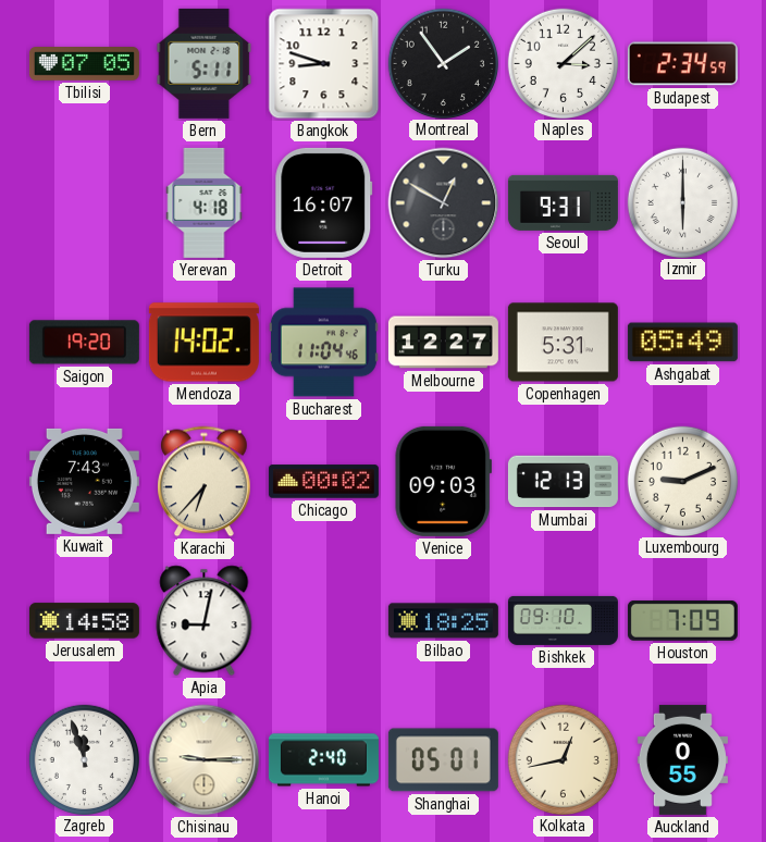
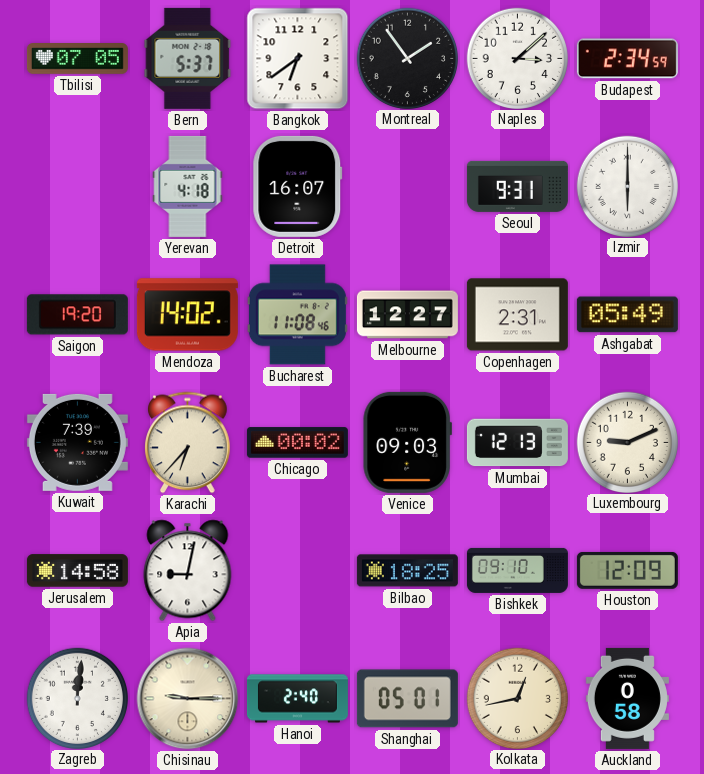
Bern: 5:11 -> 5:37
Bangkok: 8:48 -> 6:39
Turku: 12:50 -> none
Bucharest: 11:04 -> 11:08
Copenhagen: 5:31 -> 2:31
Kuwait: 7:43 -> 7:39
Houston: 7:09 -> 12:09
Zagreb: 11:57 -> 12:01
Auckland: 0:55 -> 0:58
